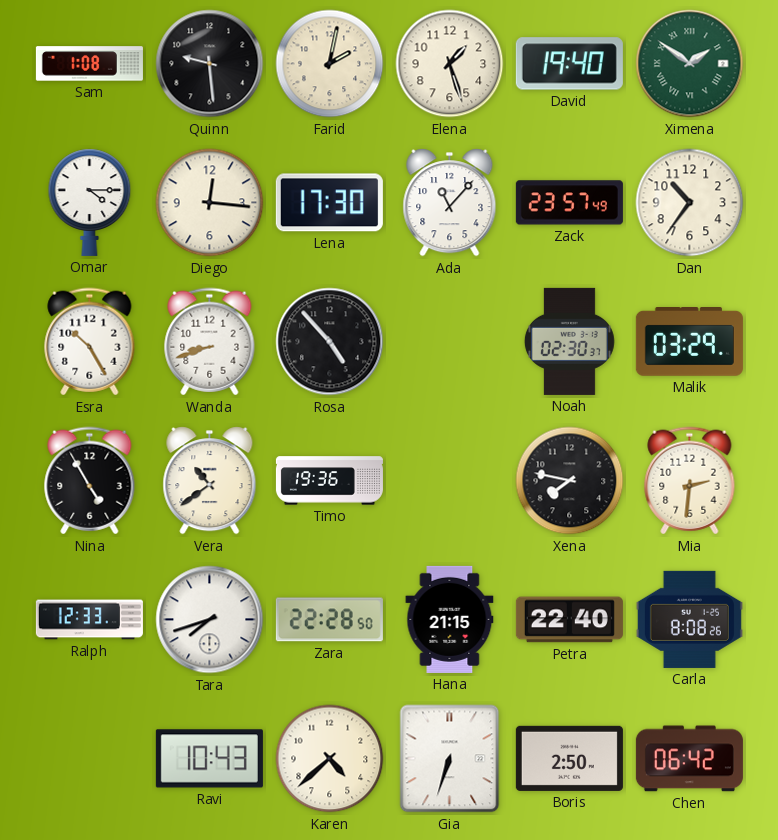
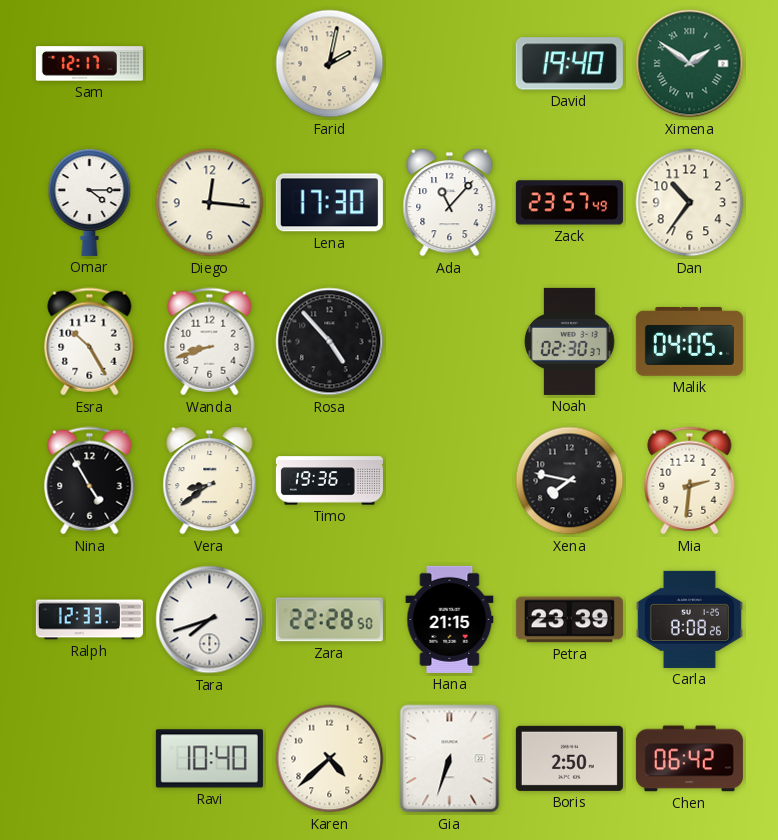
Sam: 1:08 -> 12:17
Quinn: 9:29 -> none
Elena: 1:27 -> none
Malik: 03:29 -> 04:05
Vera: 10:39 -> 8:39
Petra: 22:40 -> 23:39
Ravi: 10:43 -> 10:40
